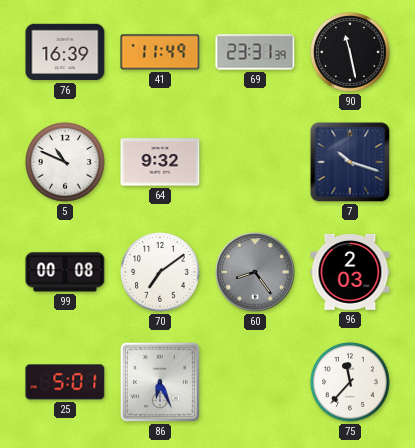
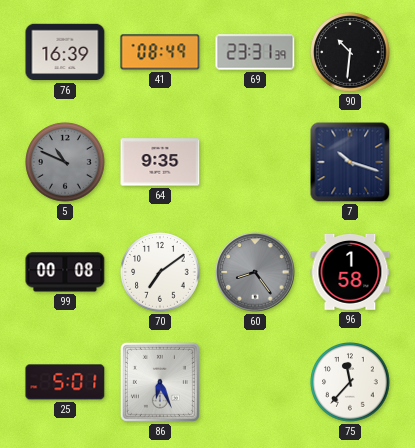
41: 11:49 -> 08:49
90: 11:28 -> 10:31
5 dial: white -> grey
64: 9:32 -> 9:35
96: 2:03 -> 1:58
